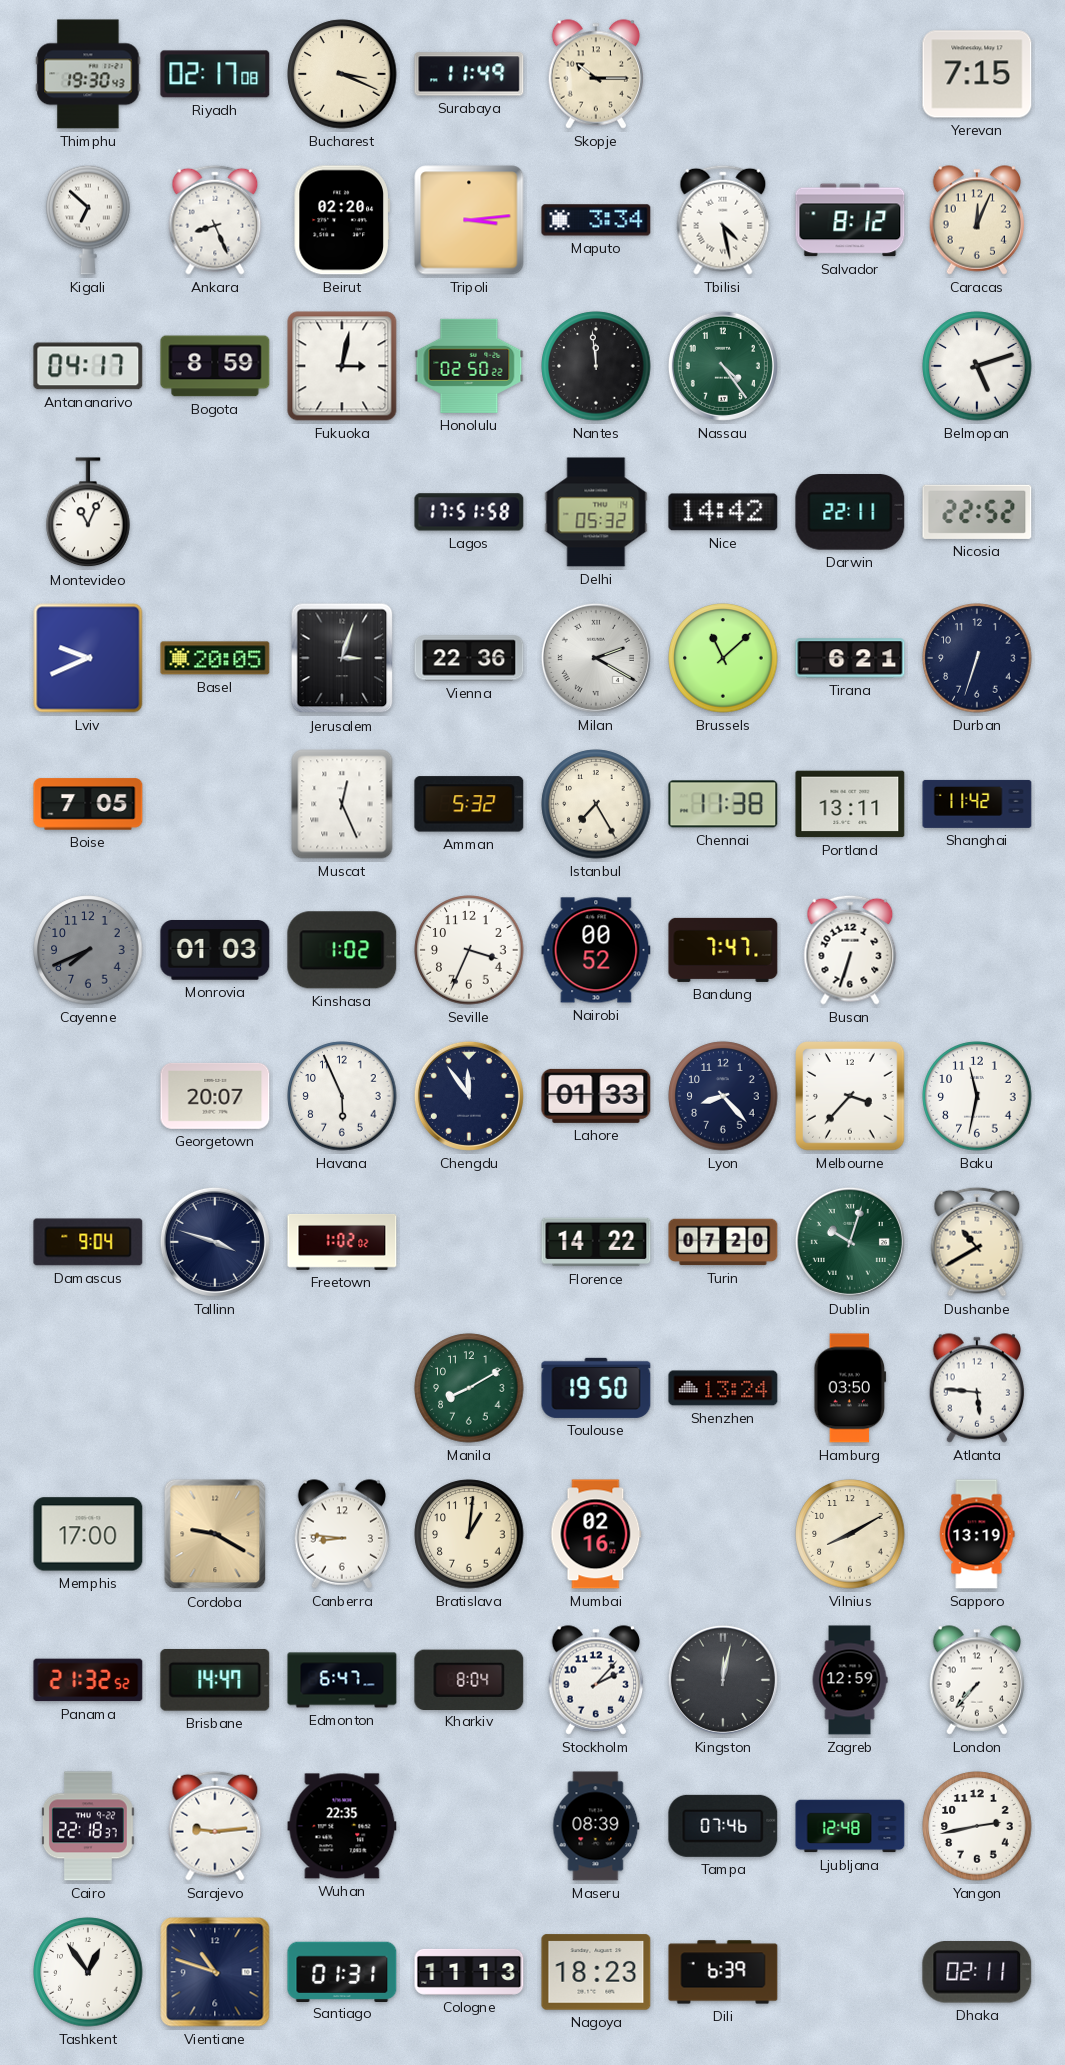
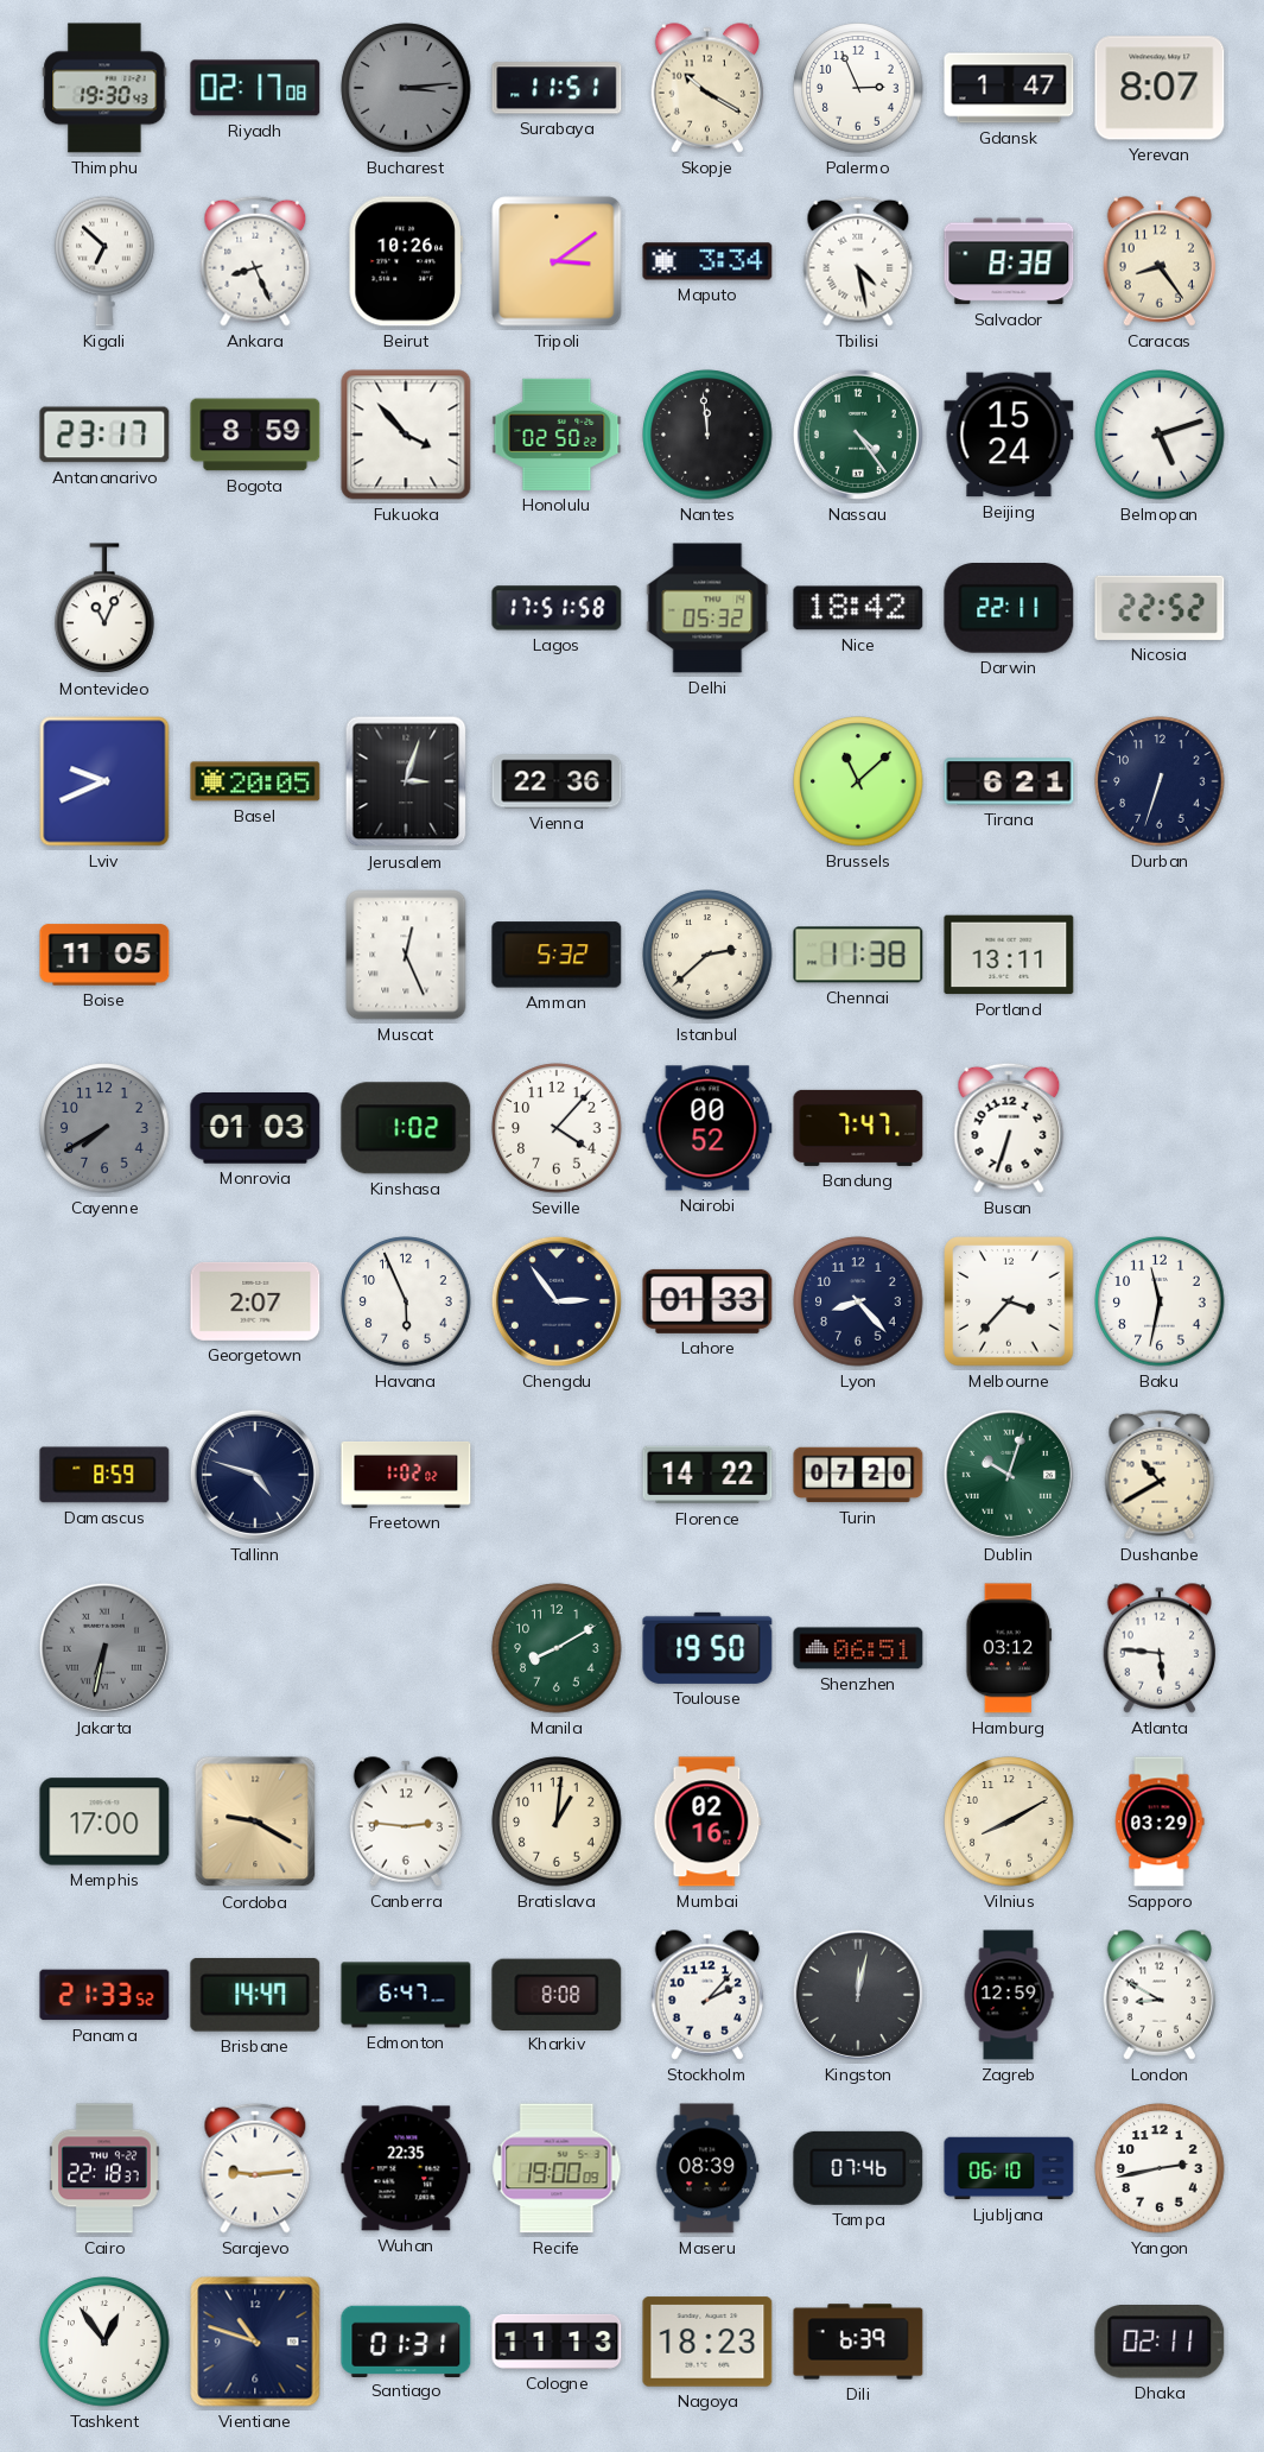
Bucharest: 3:19 -> 3:14
Bucharest dial: cream -> grey
Surabaya: 11:49 -> 11:51
Skopje: 10:15 -> 10:20
Palermo: none -> 2:56
Gdansk: none -> 1:47
Yerevan: 7:15 -> 8:07
Beirut: 02:20 -> 10:26
Tripoli: 3:14 -> 3:09
Salvador: 8:12 -> 8:38
Caracas: 12:04 -> 8:24
Antananarivo: 04:17 -> 23:17
Fukuoka: 3:02 -> 3:53
Beijing: none -> 15:24
Nice: 14:42 -> 18:42
Milan: 2:20 -> none
Boise: 7:05 -> 11:05
Istanbul: 7:25 -> 2:38
Shanghai: 11:42 -> none
Cayenne: 7:41 -> 7:40
Seville: 3:34 -> 4:07
Georgetown: 20:07 -> 2:07
Chengdu: 11:54 -> 2:54
Damascus: 9:04 -> 8:59
Tallinn: 3:48 -> 4:48
Jakarta: none -> 6:32
Shenzhen: 13:24 -> 06:51
Hamburg: 03:50 -> 03:12
Canberra: 8:46 -> 2:46
Sapporo: 13:19 -> 03:29
Panama: 21:32 -> 21:33
Kharkiv: 8:04 -> 8:08
London: 7:37 -> 8:50
Recife: none -> 19:00
Ljubljana: 12:48 -> 06:10
